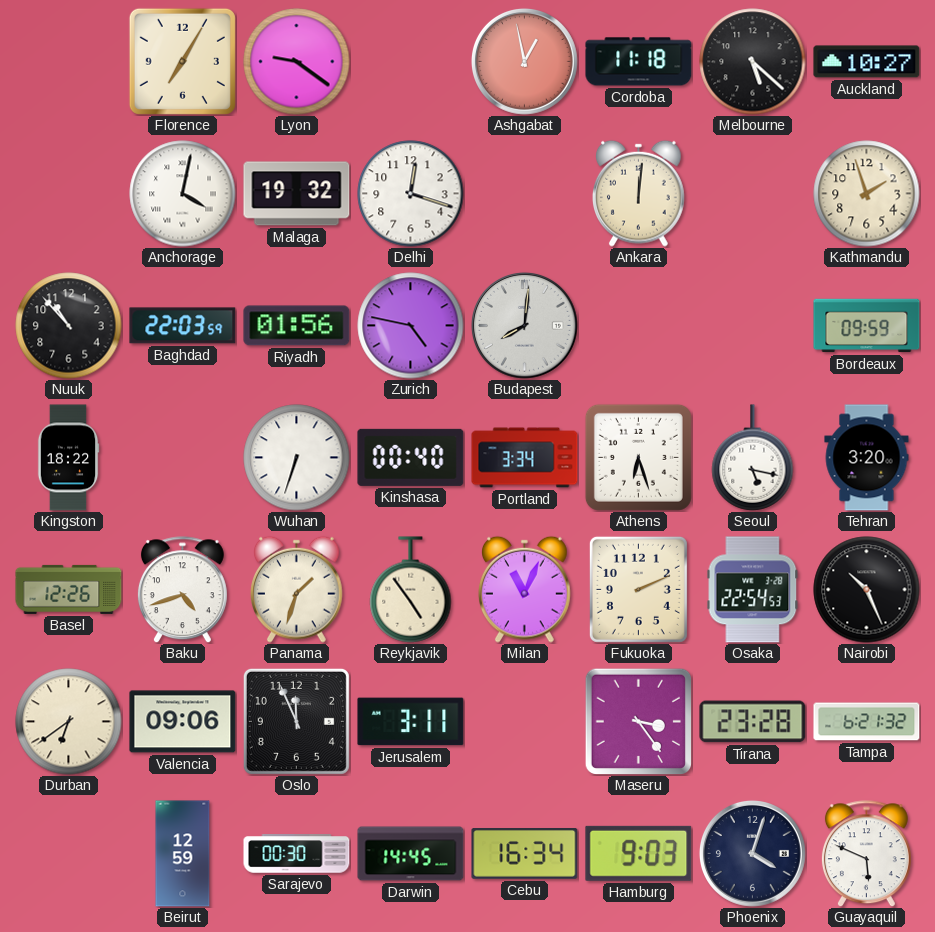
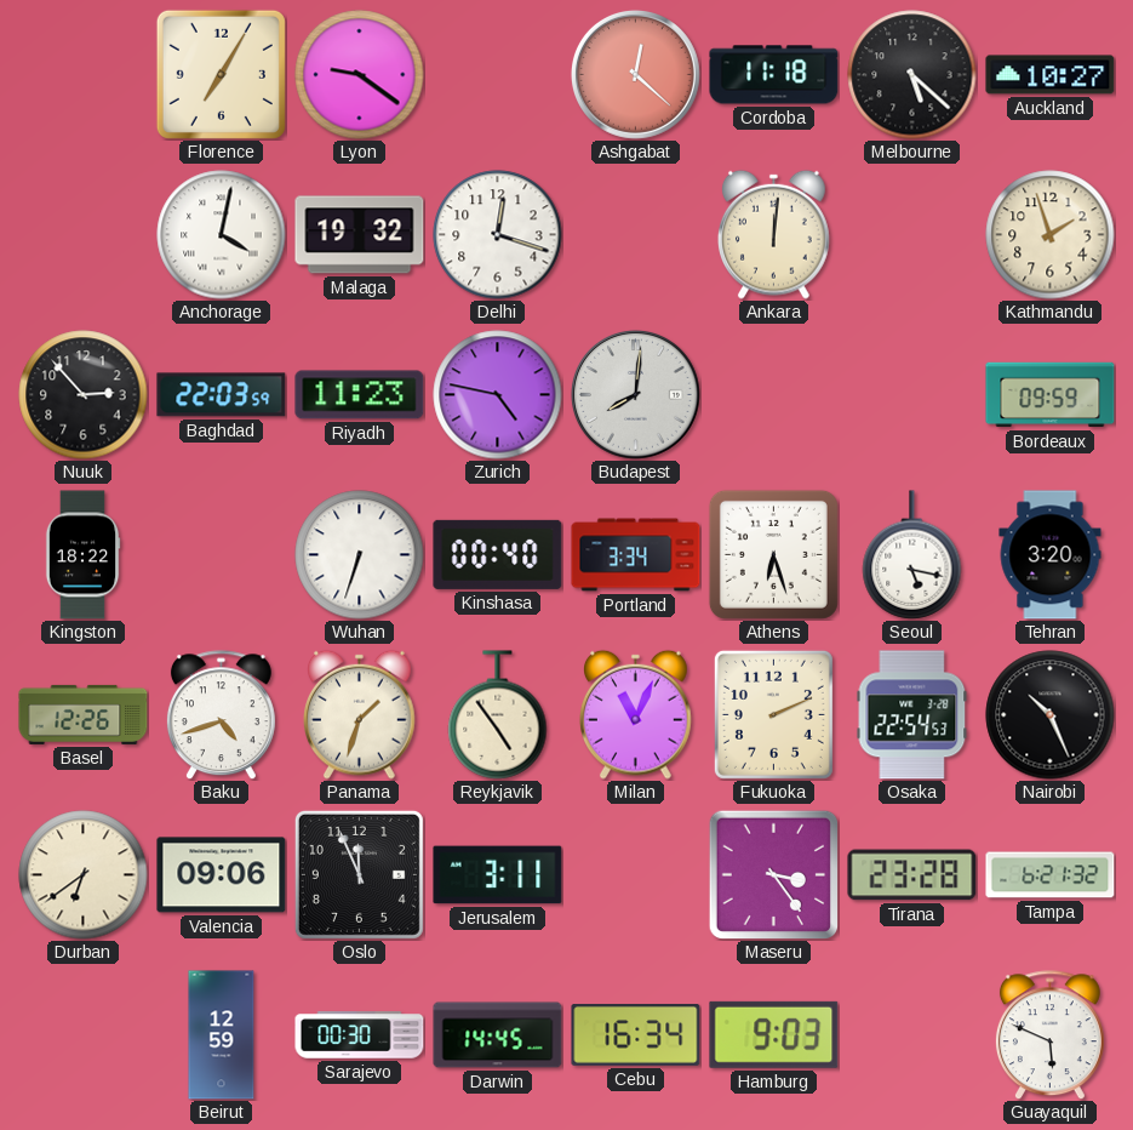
Ashgabat: 12:58 -> 12:22
Nuuk: 10:53 -> 2:53
Riyadh: 01:56 -> 11:23
Phoenix: 4:03 -> none
